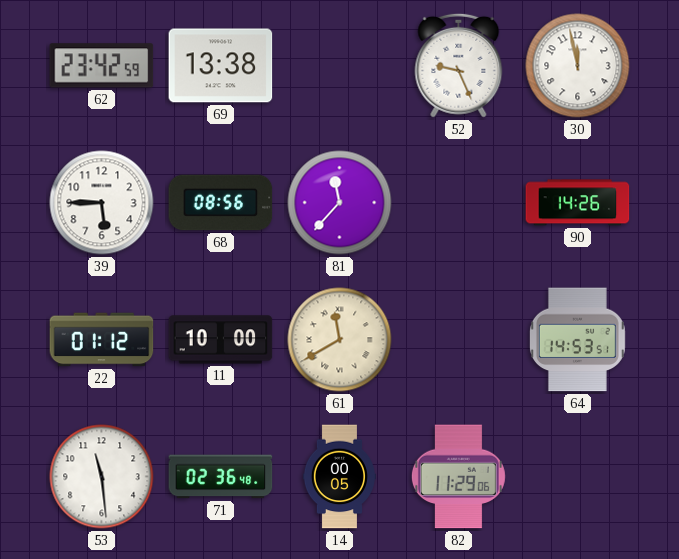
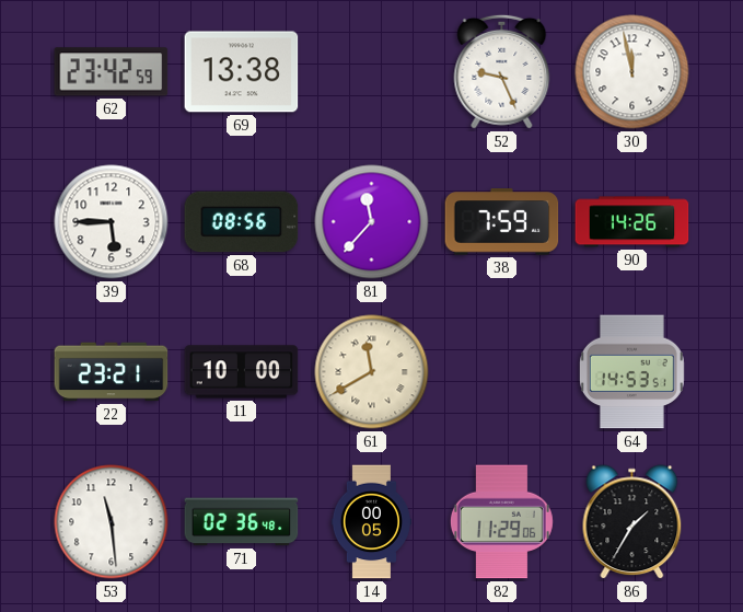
38: none -> 7:59
22: 01:12 -> 23:21
86: none -> 1:35
